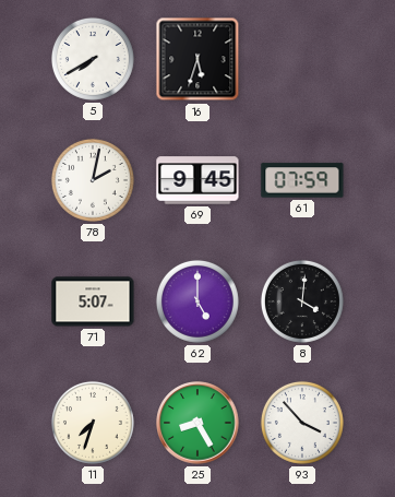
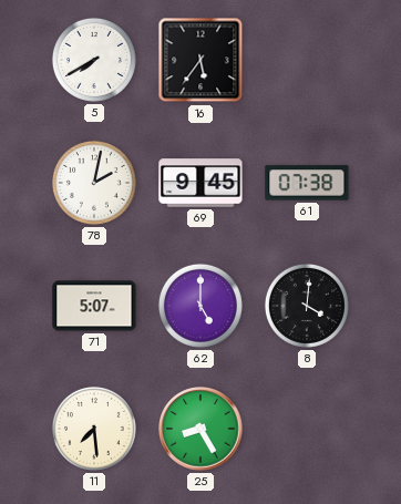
16: 5:33 -> 5:36
61: 07:59 -> 07:38
11: 7:33 -> 7:29
93: 3:53 -> none
